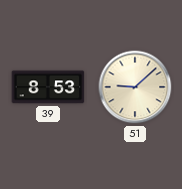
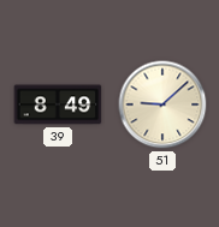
39: 8:53 -> 8:49
